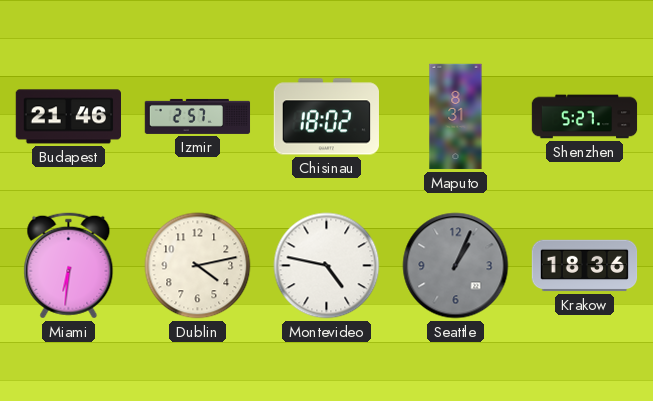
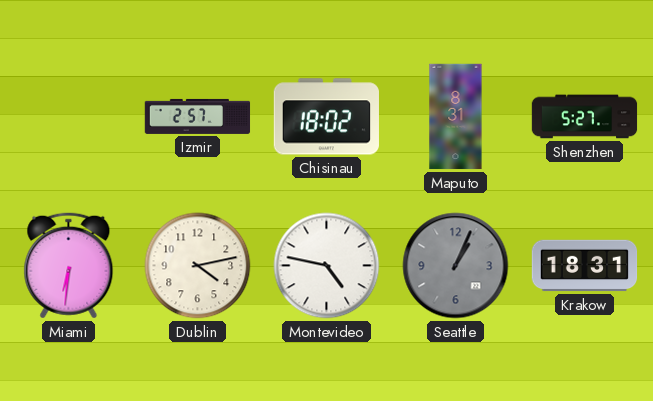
Budapest: 21:46 -> none
Krakow: 18:36 -> 18:31
